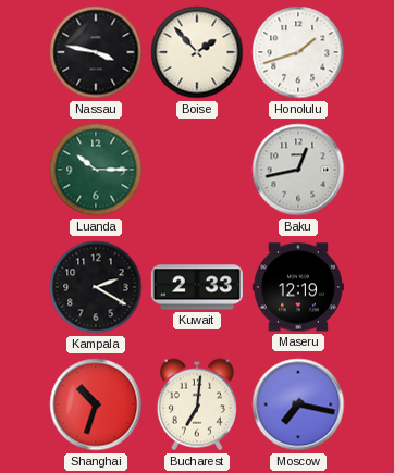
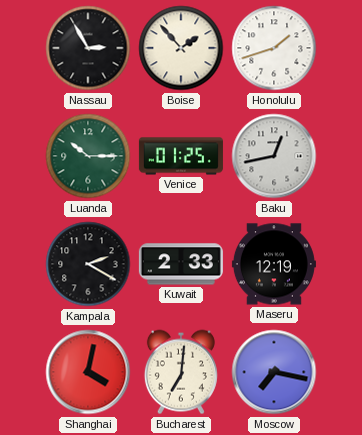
Nassau: 3:47 -> 2:55
Venice: none -> 01:25
Shanghai: 10:33 -> 4:02
